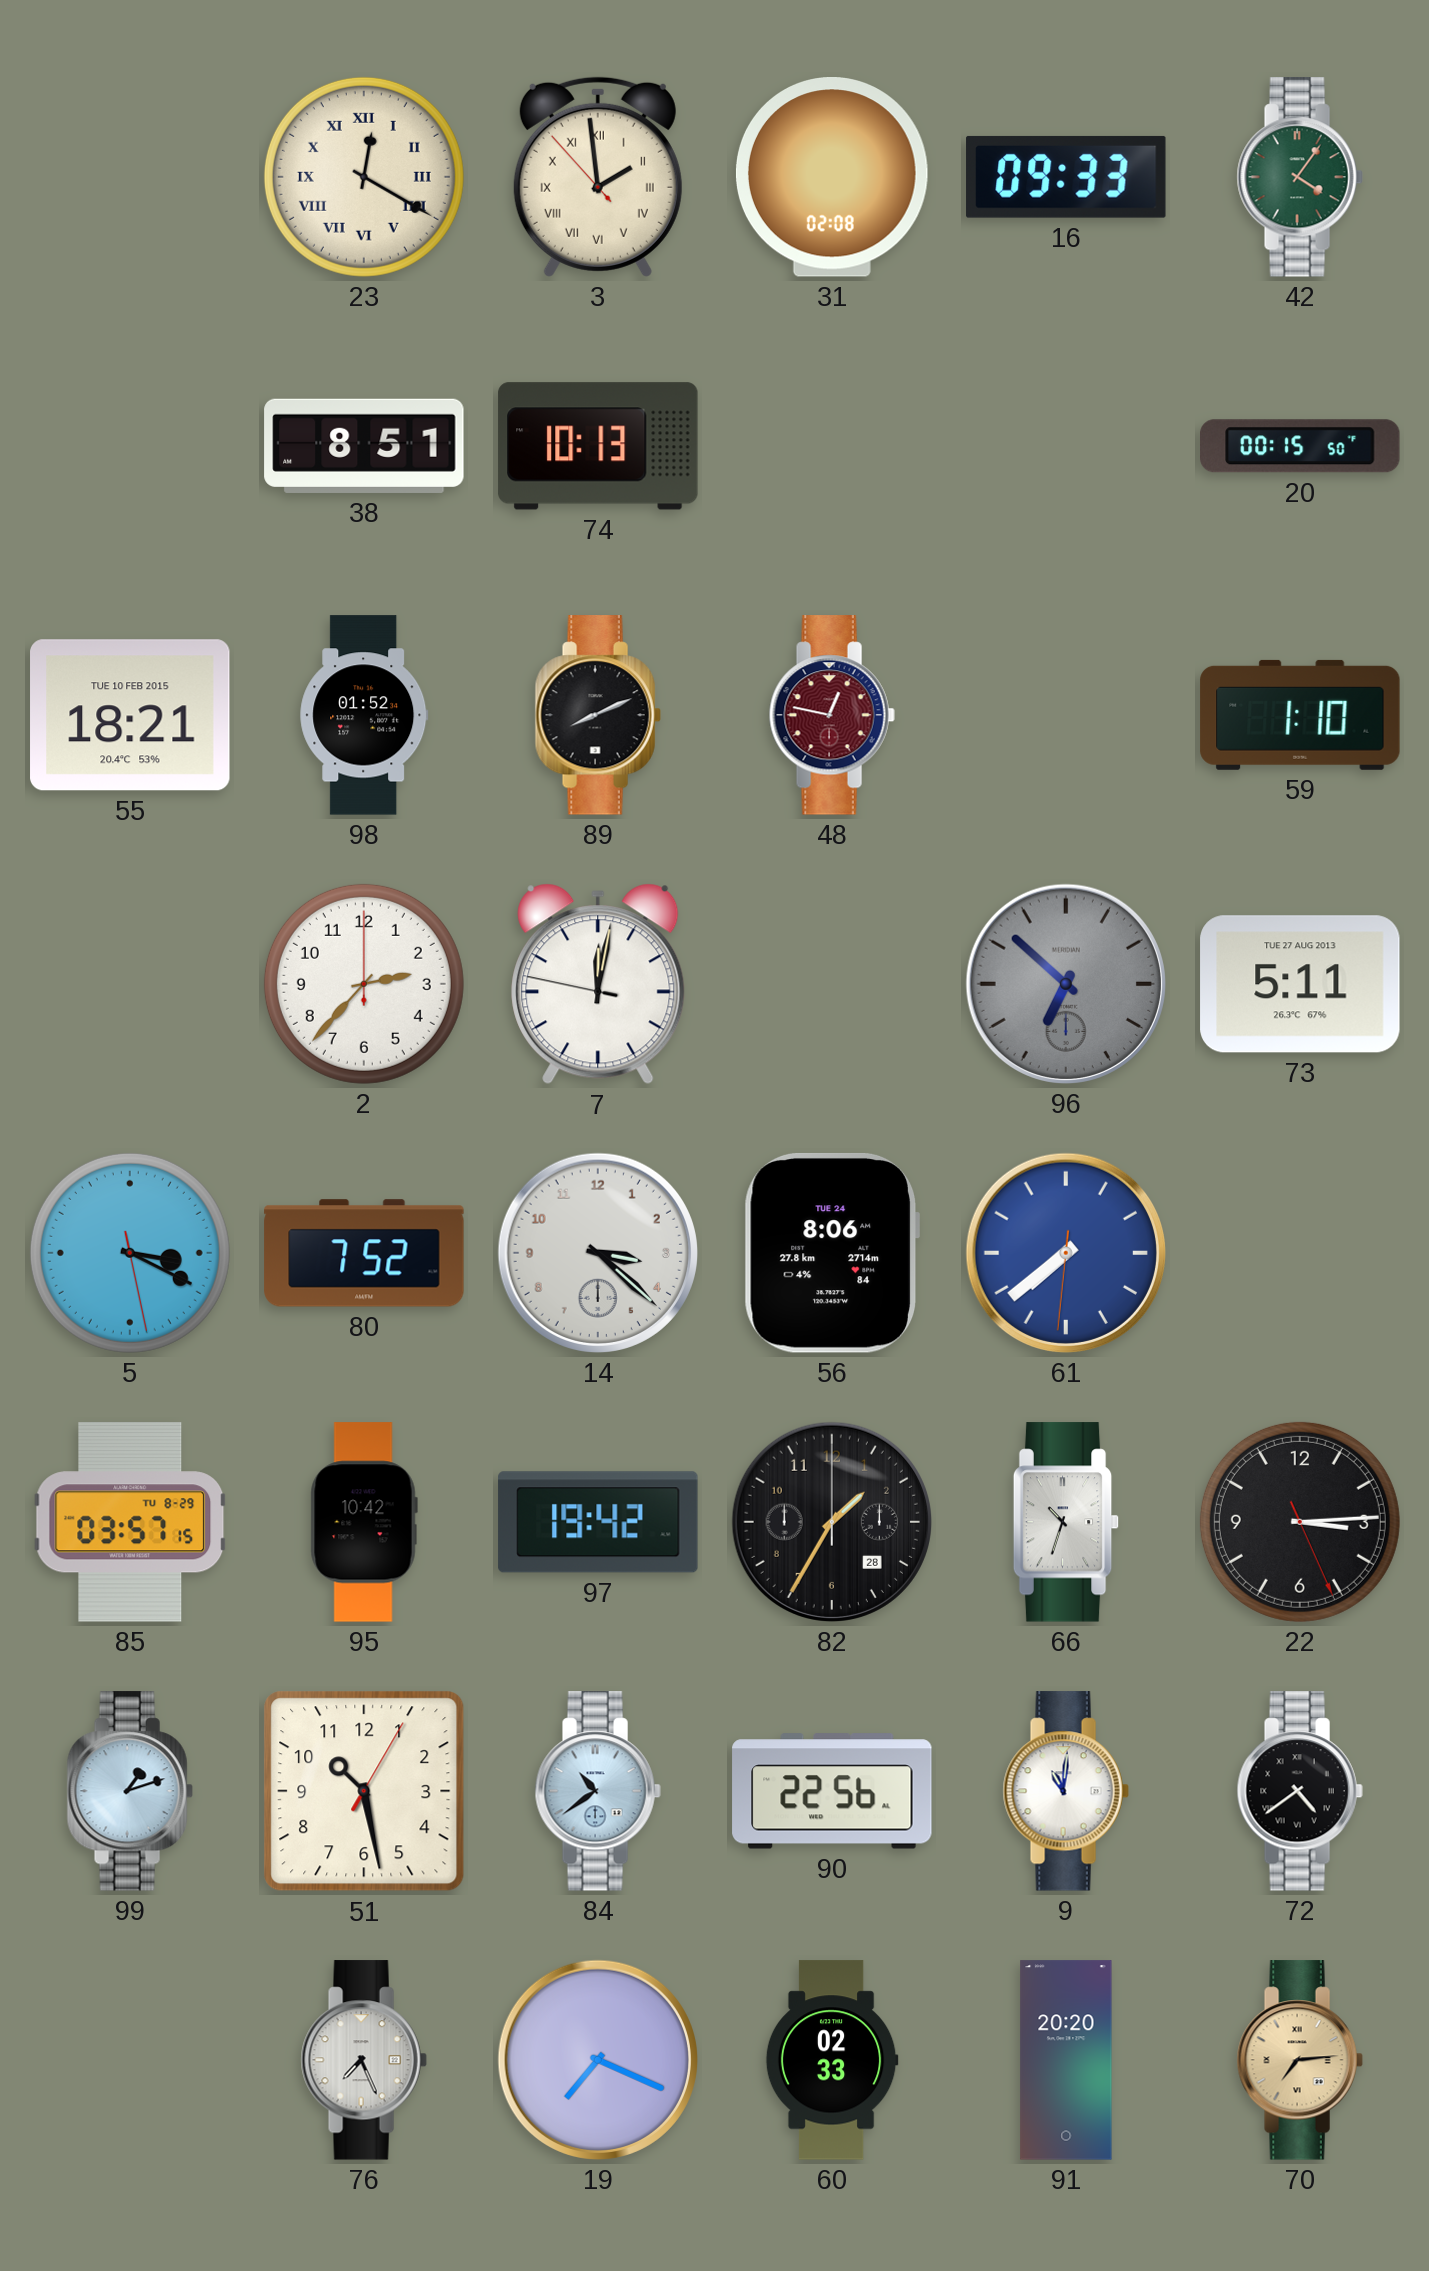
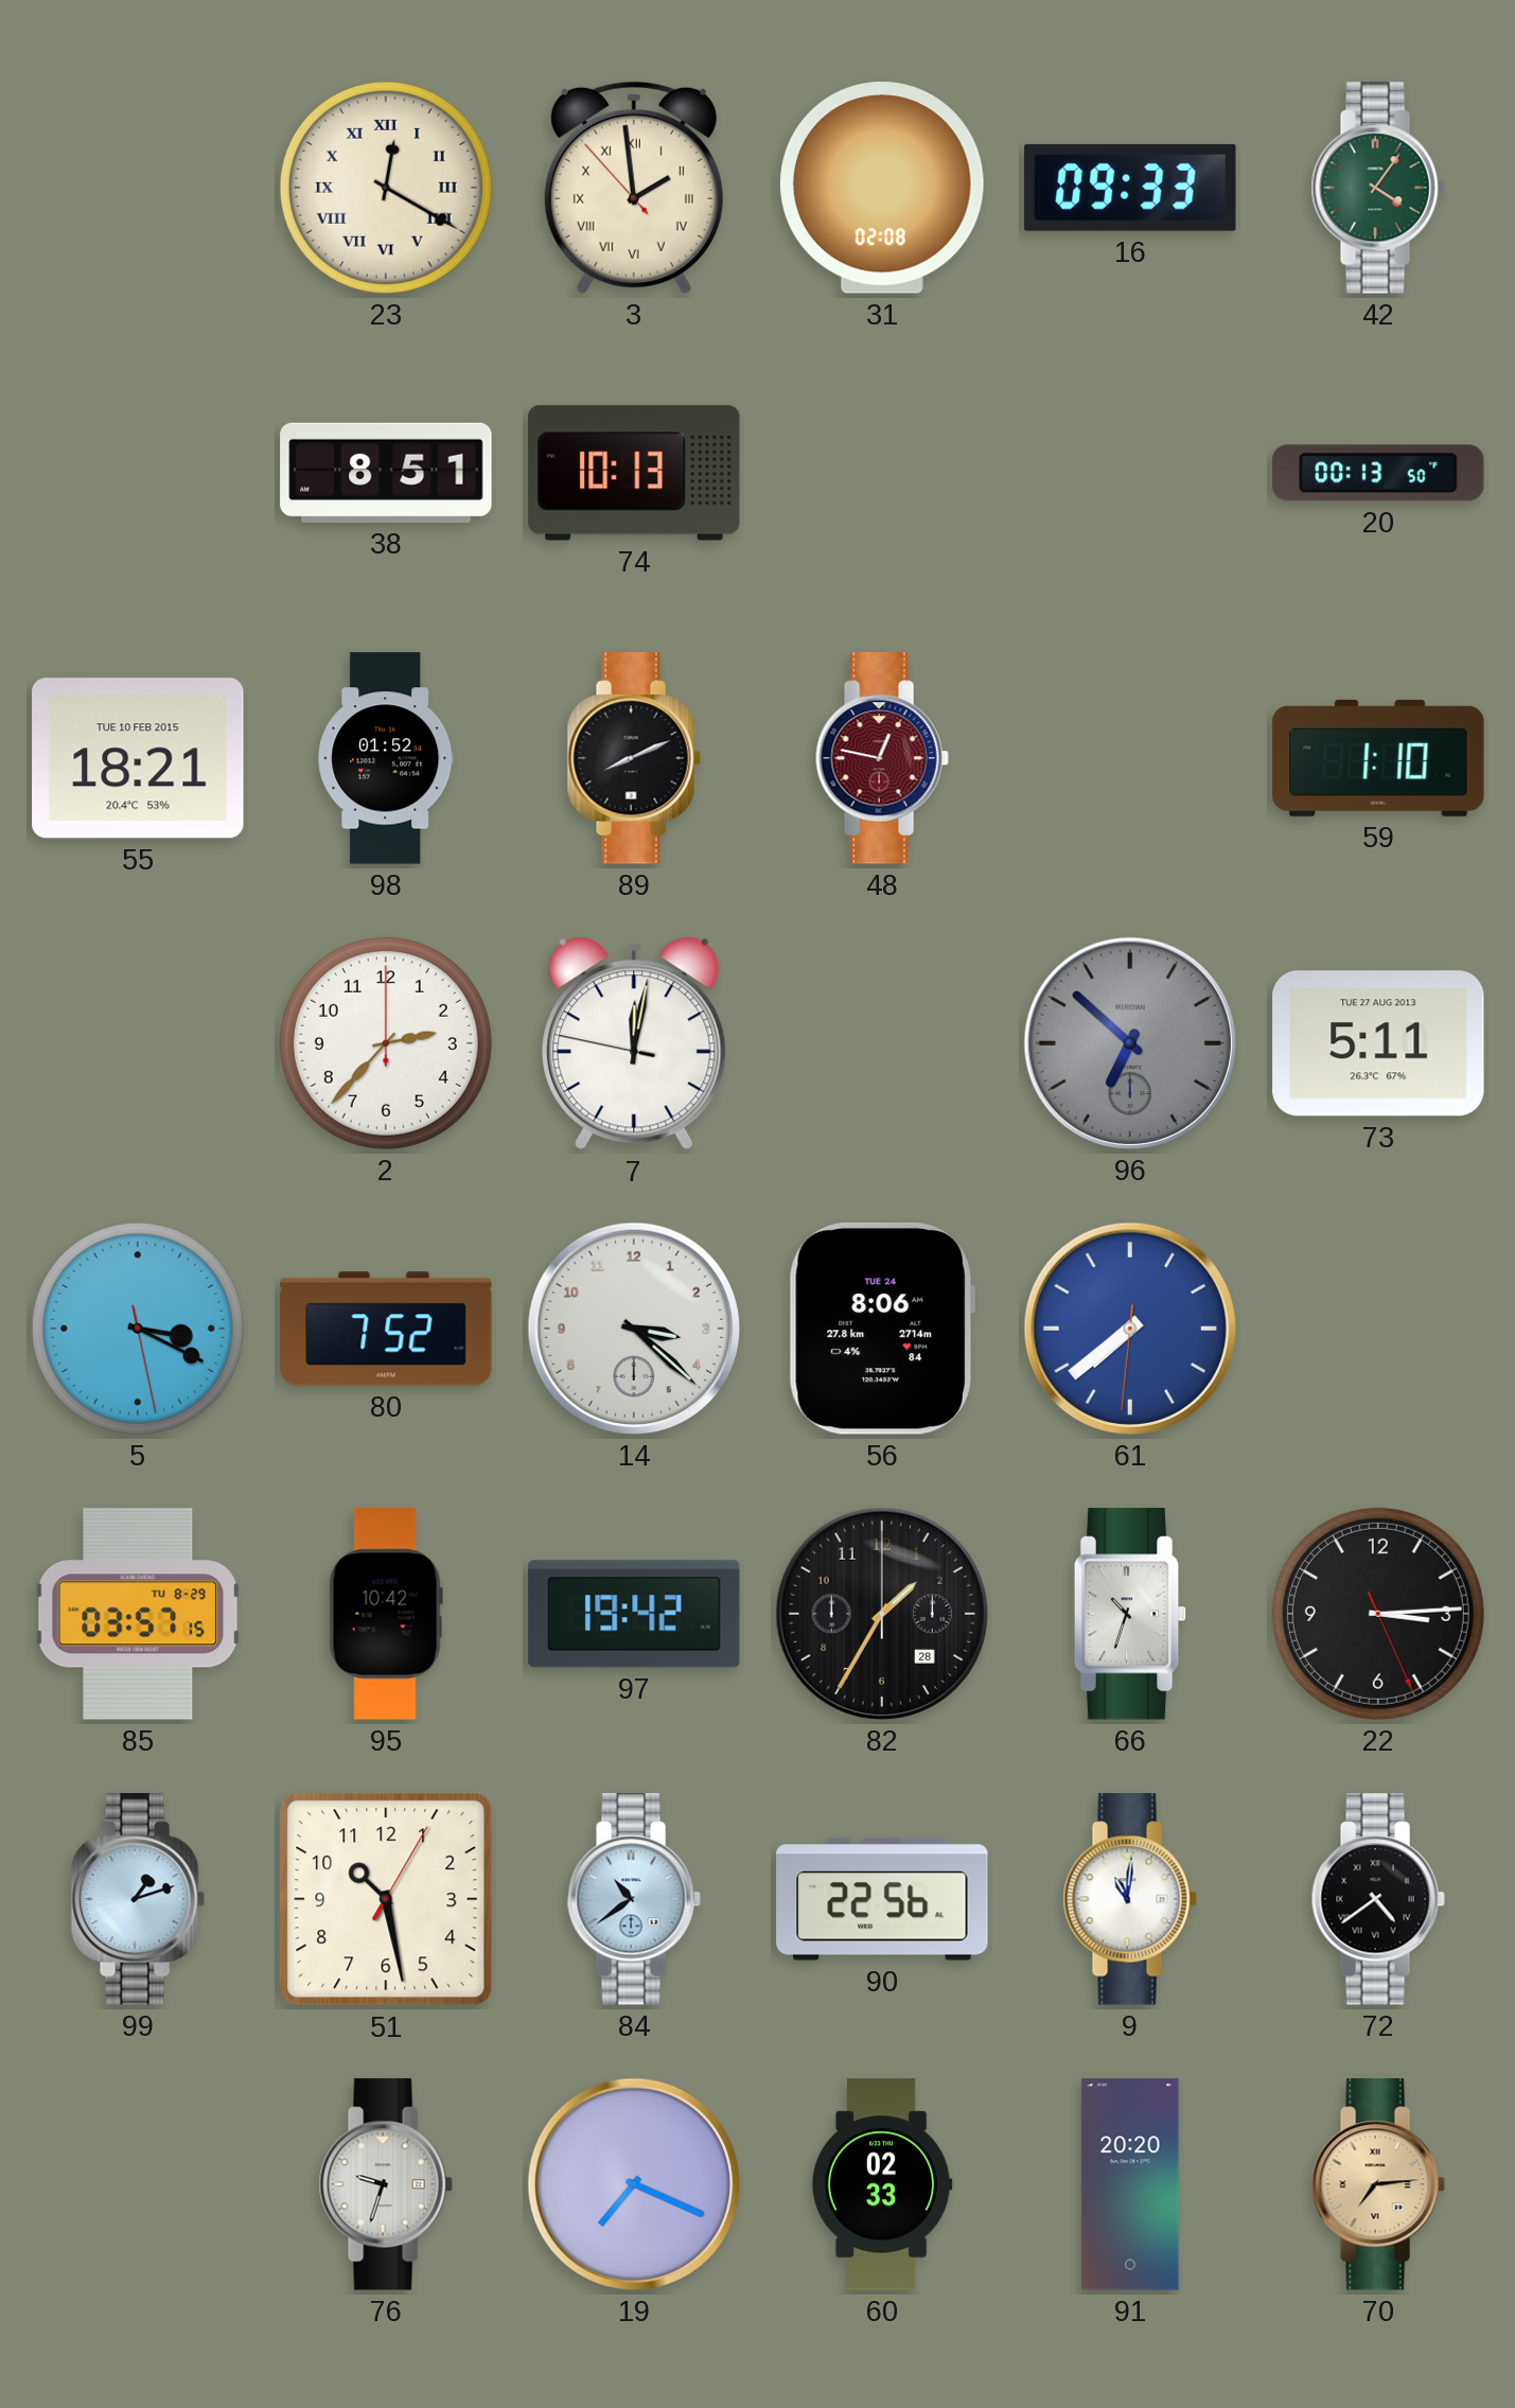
20: 00:15 -> 00:13
76: 7:26 -> 9:33
